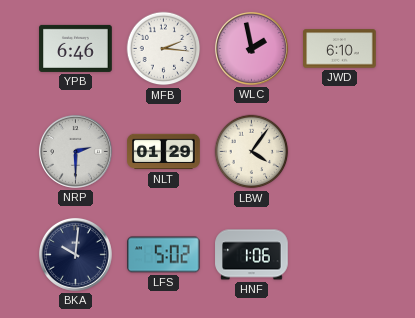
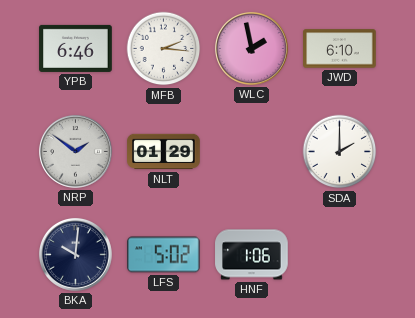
NRP: 2:30 -> 1:51
LBW: 4:06 -> none
SDA: none -> 2:00
